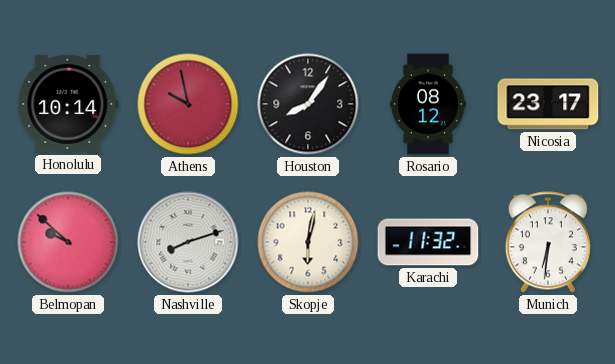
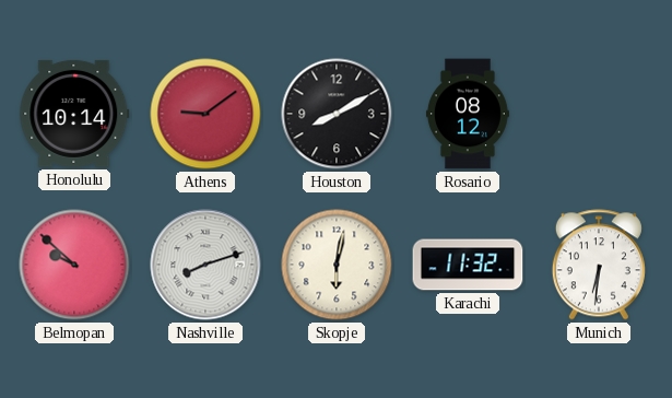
Athens: 9:58 -> 9:09
Houston: 8:06 -> 8:10
Nicosia: 23:17 -> none
